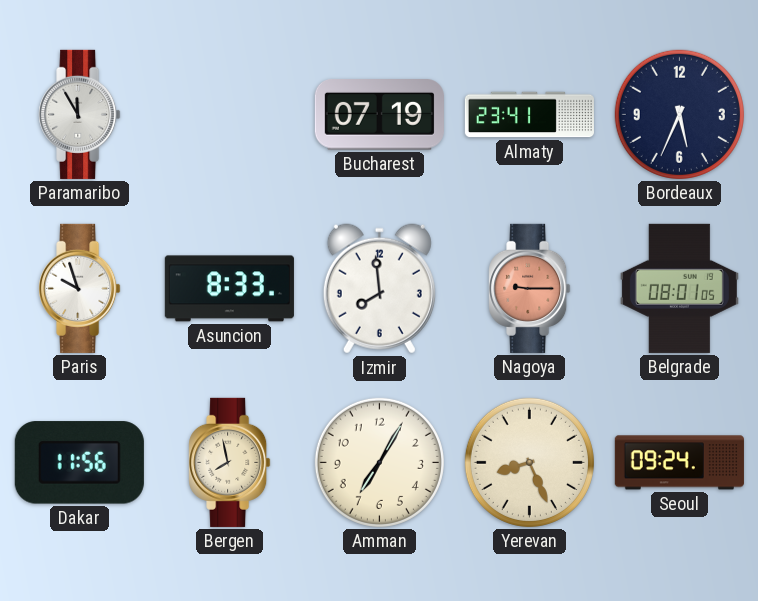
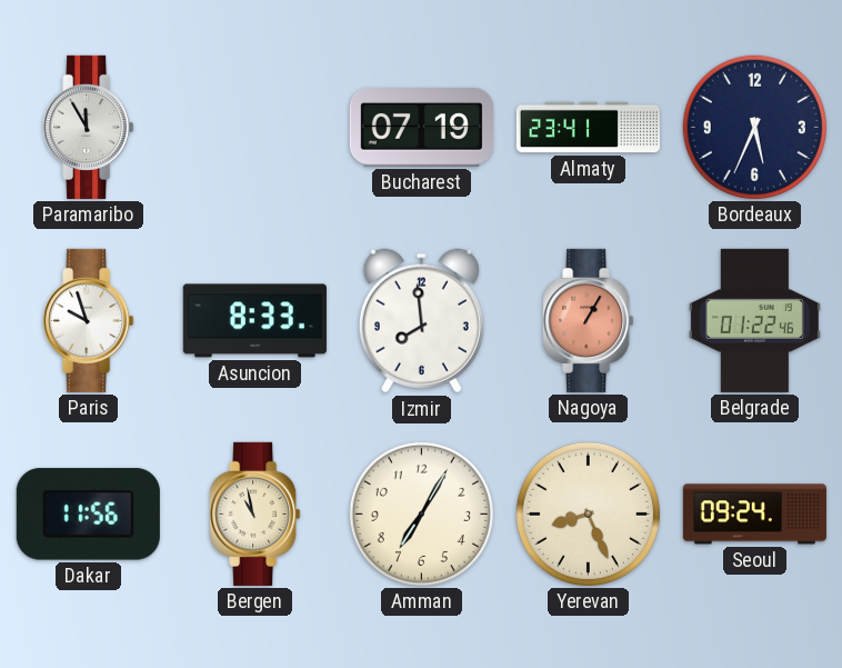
Nagoya: 9:15 -> 1:05
Belgrade: 08:01 -> 01:22
Bergen: 7:58 -> 10:58
